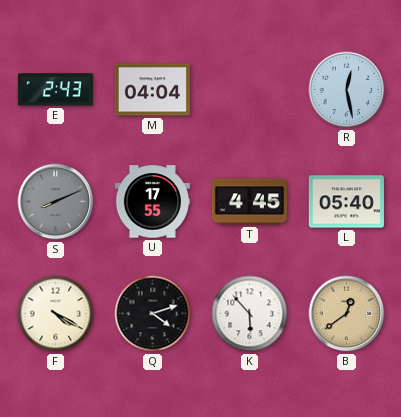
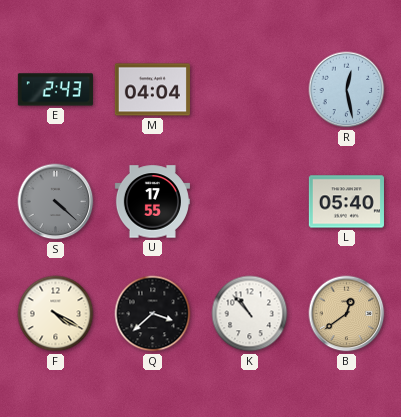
S: 8:11 -> 4:22
T: 4:45 -> none
Q: 4:12 -> 3:38
K: 5:53 -> 10:53
